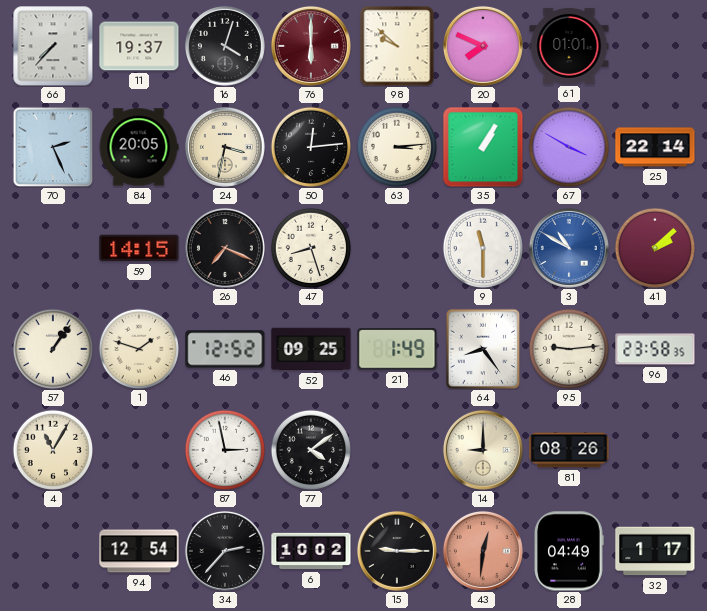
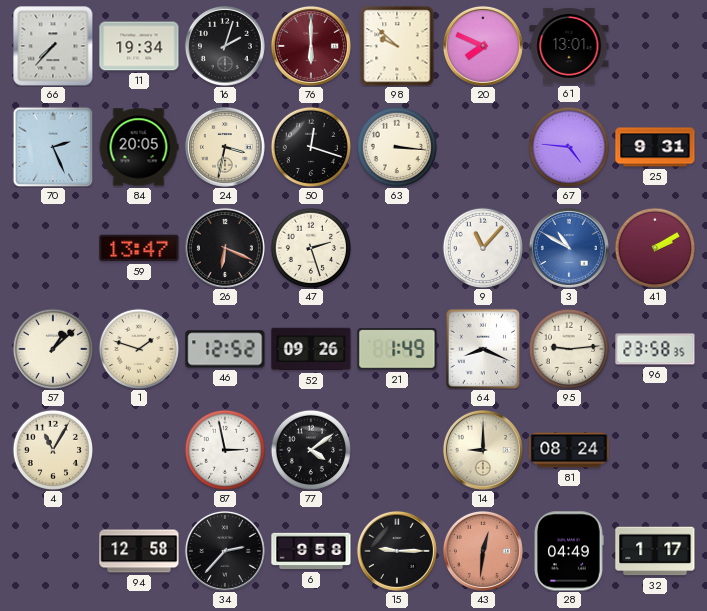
11: 19:37 -> 19:34
16: 4:03 -> 2:03
61: 01:01 -> 13:01
50: 12:14 -> 12:18
63: 3:14 -> 3:16
35: 1:05 -> none
67: 3:50 -> 4:46
25: 22:14 -> 9:31
59: 14:15 -> 13:47
26: 7:19 -> 6:19
47: 8:27 -> 2:27
9: 11:30 -> 11:07
41: 2:08 -> 2:10
57: 1:06 -> 1:08
52: 09:25 -> 09:26
64: 8:24 -> 8:19
81: 08:26 -> 08:24
94: 12:54 -> 12:58
6: 10:02 -> 9:58
